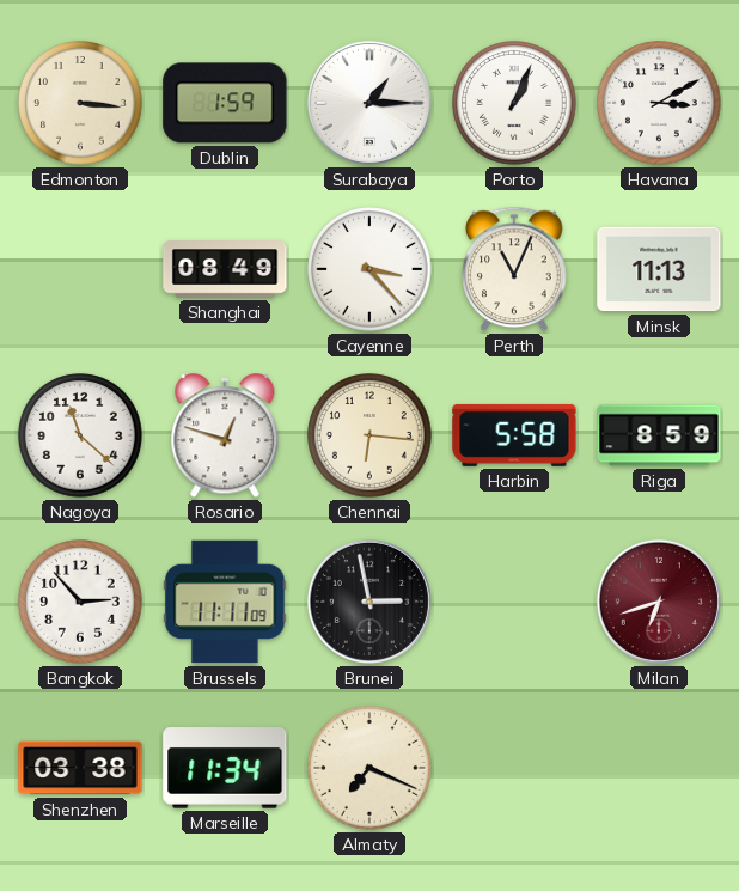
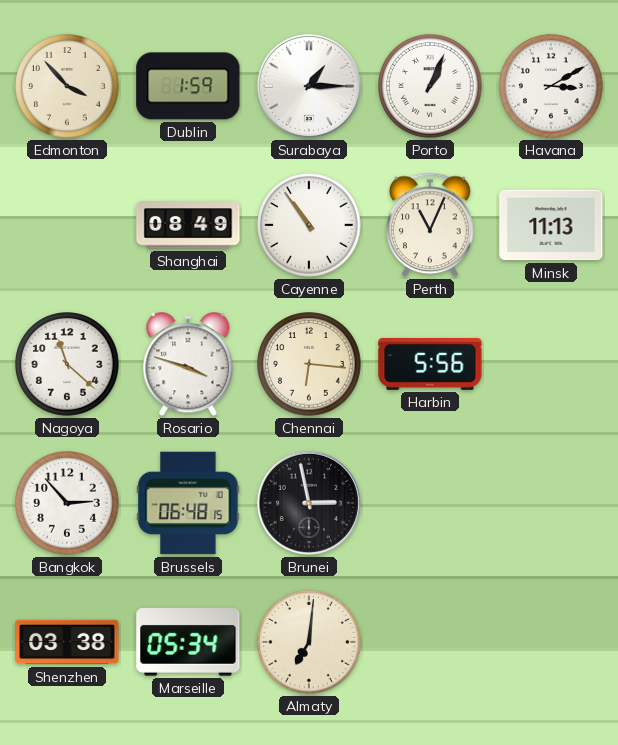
Edmonton: 3:16 -> 3:53
Cayenne: 3:23 -> 10:54
Rosario: 12:48 -> 3:48
Harbin: 5:58 -> 5:56
Riga: 8:59 -> none
Brussels: 11:11 -> 06:48
Milan: 6:42 -> none
Marseille: 11:34 -> 05:34
Almaty: 7:19 -> 7:01
